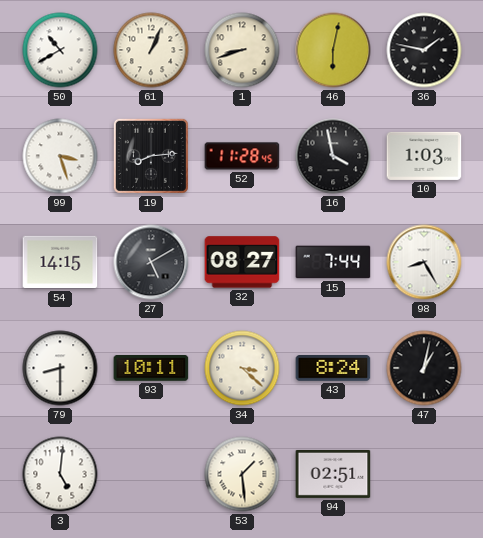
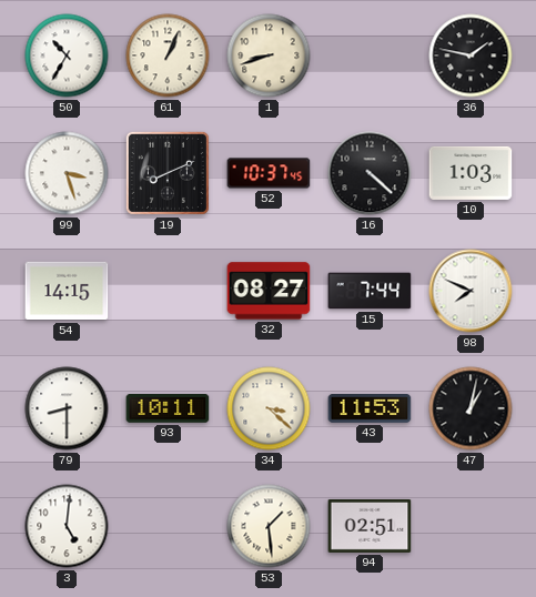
50: 10:40 -> 10:35
46: 6:02 -> none
19: 8:14 -> 8:11
52: 11:28 -> 10:37
16: 3:58 -> 4:22
27: 5:10 -> none
98: 8:25 -> 7:49
43: 8:24 -> 11:53
